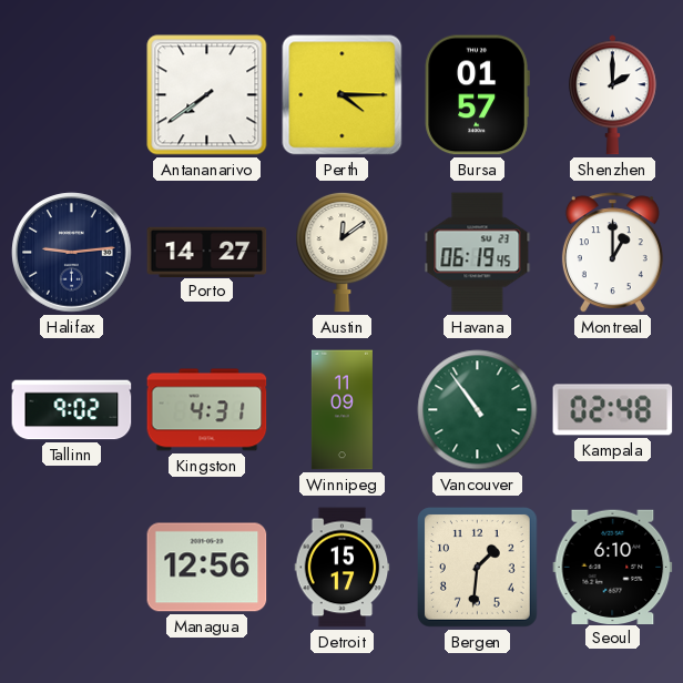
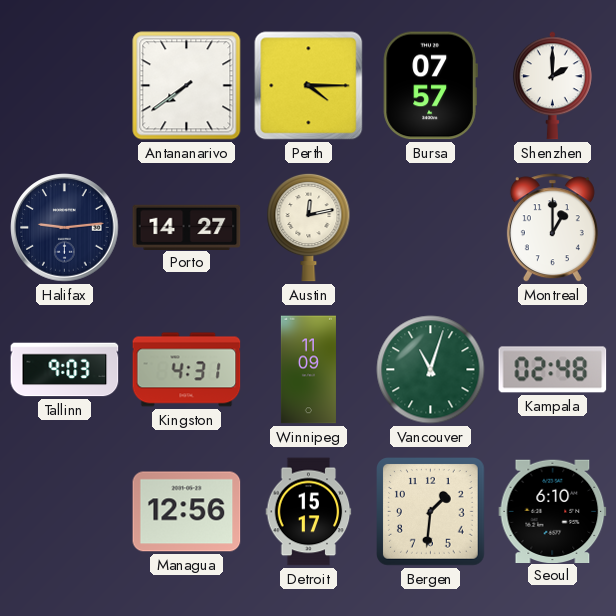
Bursa: 01:57 -> 07:57
Austin: 12:09 -> 12:13
Havana: 06:19 -> none
Tallinn: 9:02 -> 9:03
Vancouver: 10:54 -> 11:03
